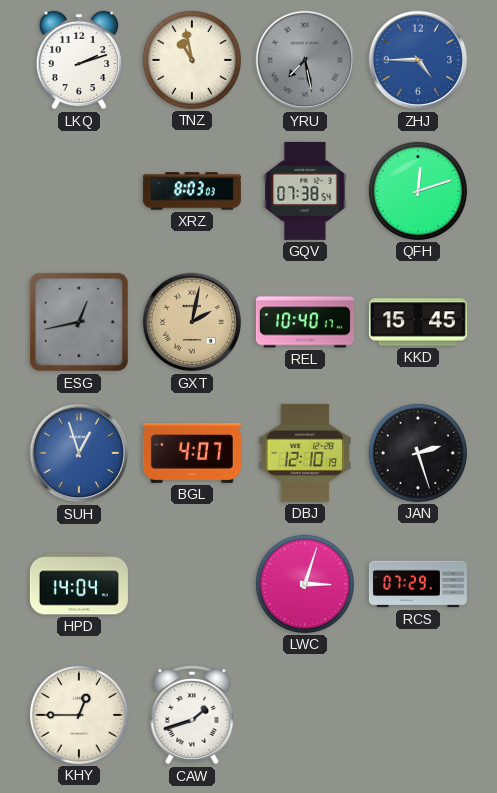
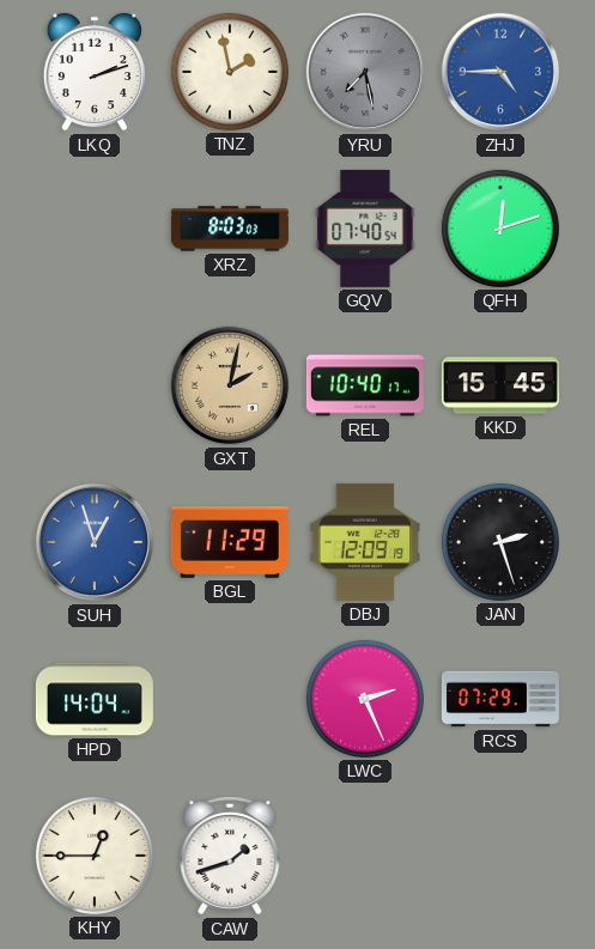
TNZ: 10:58 -> 1:58
GQV: 07:38 -> 07:40
ESG: 12:43 -> none
BGL: 4:07 -> 11:29
DBJ: 12:10 -> 12:09
LWC: 3:03 -> 2:26
